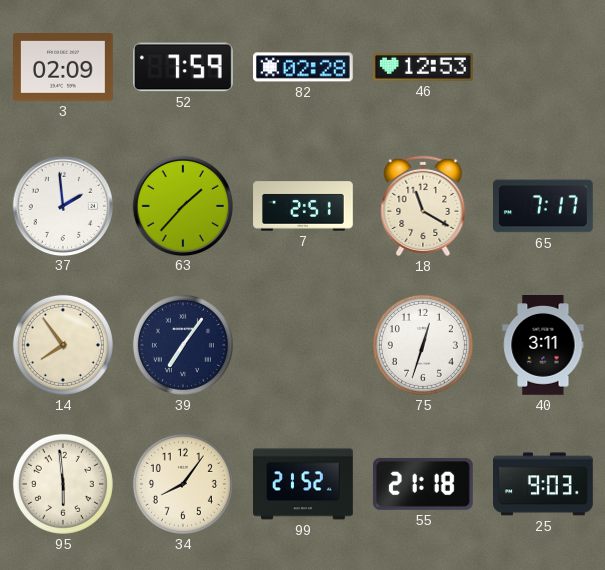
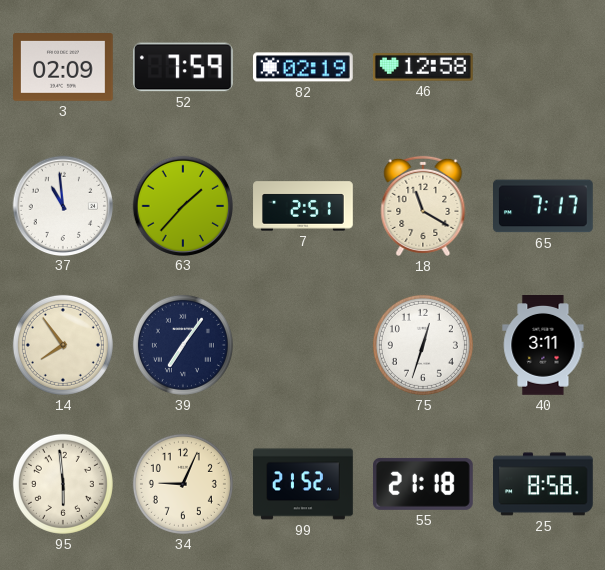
82: 02:28 -> 02:19
46: 12:53 -> 12:58
37: 1:59 -> 10:59
34: 8:06 -> 9:04
25: 9:03 -> 8:58
